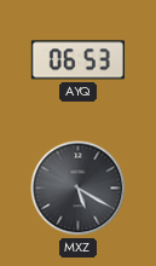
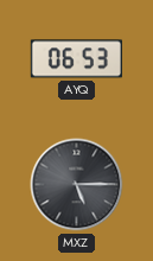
MXZ: 5:20 -> 5:15
